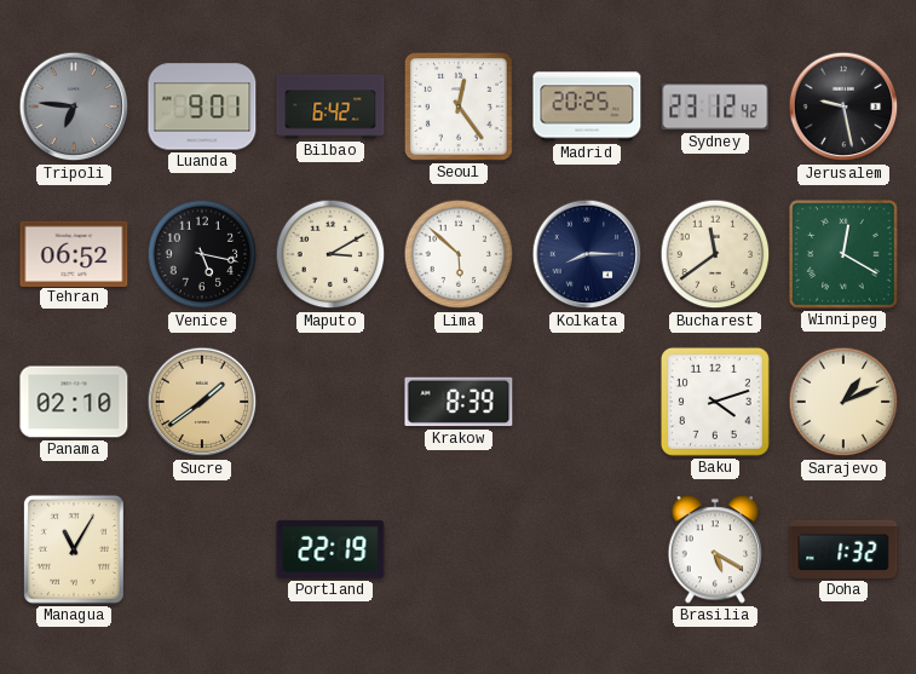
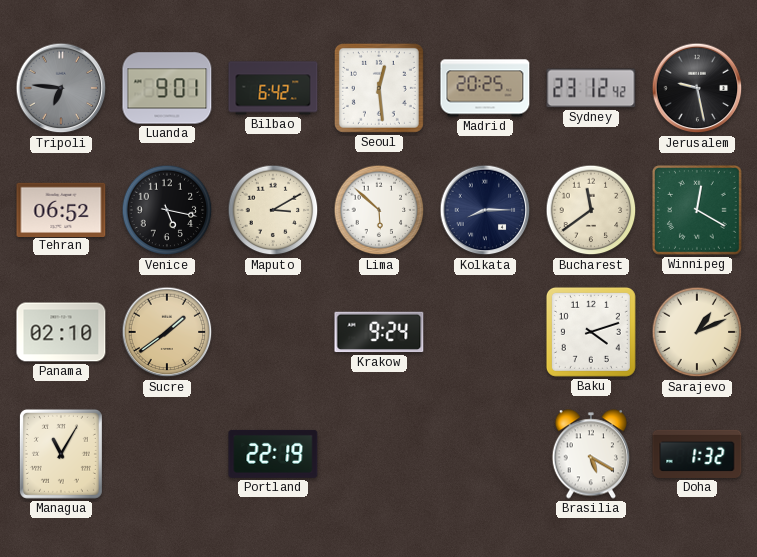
Seoul: 12:24 -> 12:29
Krakow: 8:39 -> 9:24
